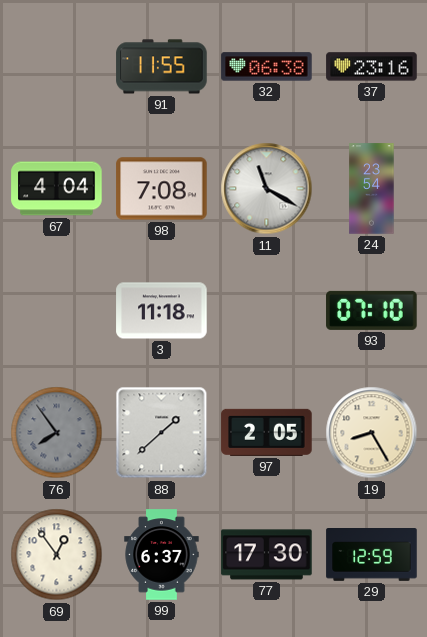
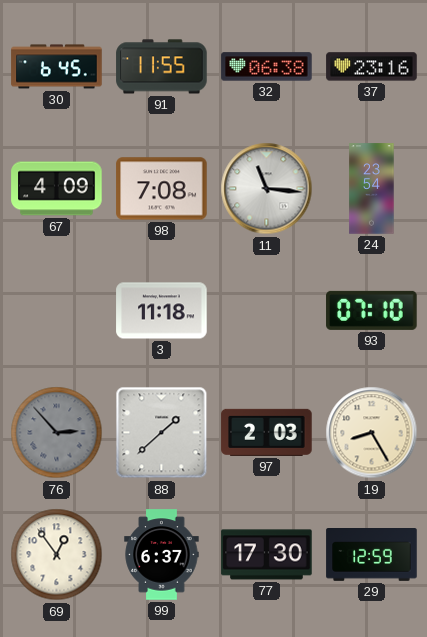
30: none -> 6:45
67: 4:04 -> 4:09
11: 11:20 -> 11:16
76: 7:54 -> 2:53
97: 2:05 -> 2:03
